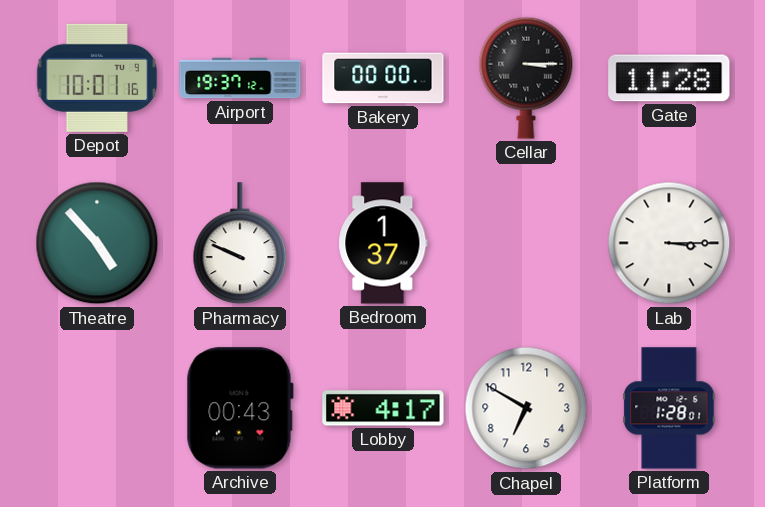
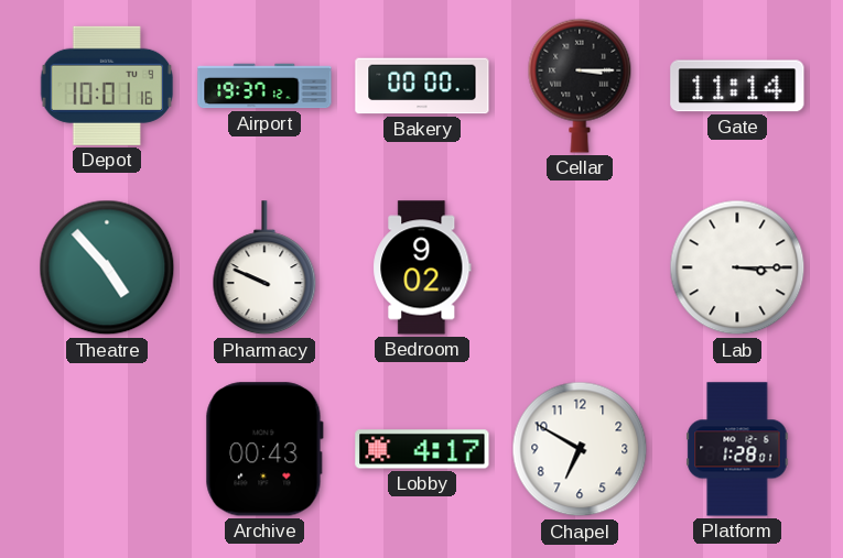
Gate: 11:28 -> 11:14
Bedroom: 1:37 -> 9:02
